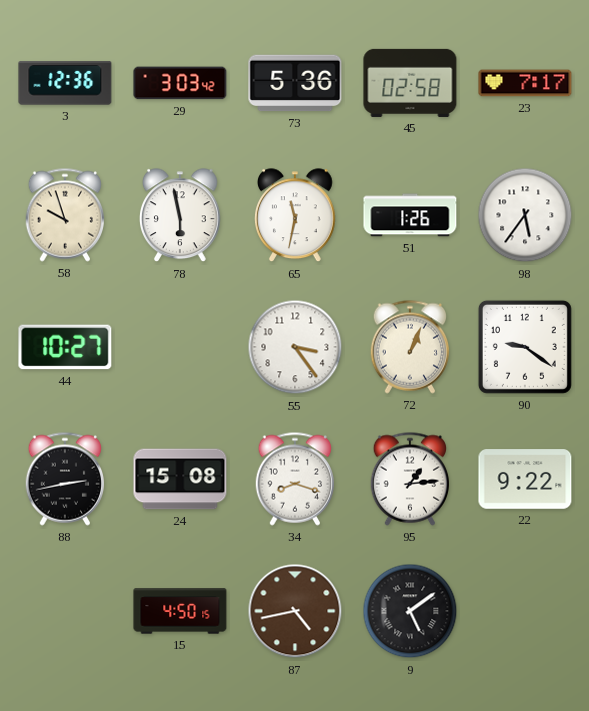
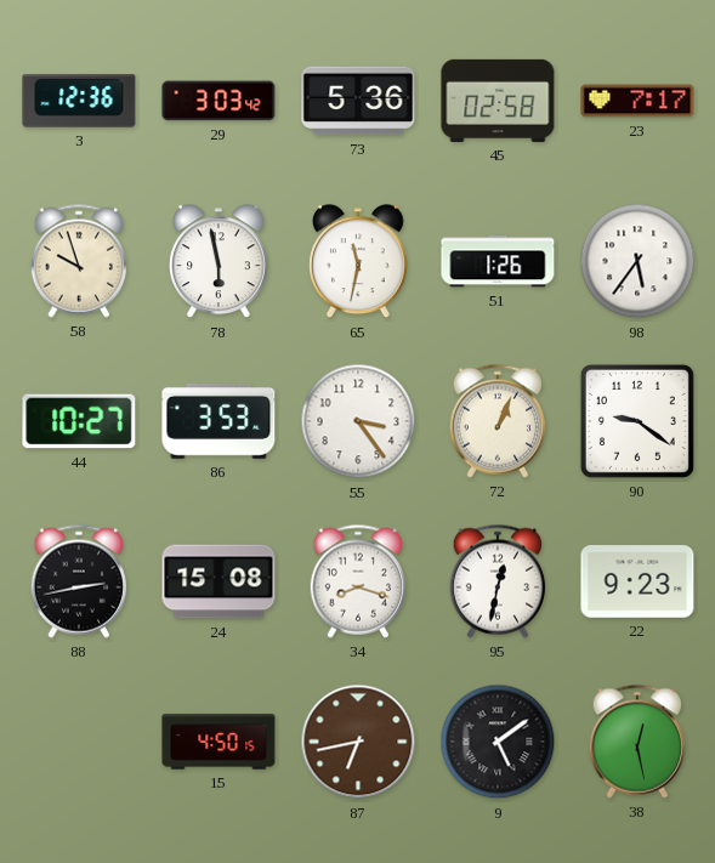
86: none -> 3:53
95: 1:14 -> 12:32
22: 9:22 -> 9:23
87: 4:43 -> 6:43
38: none -> 12:28
